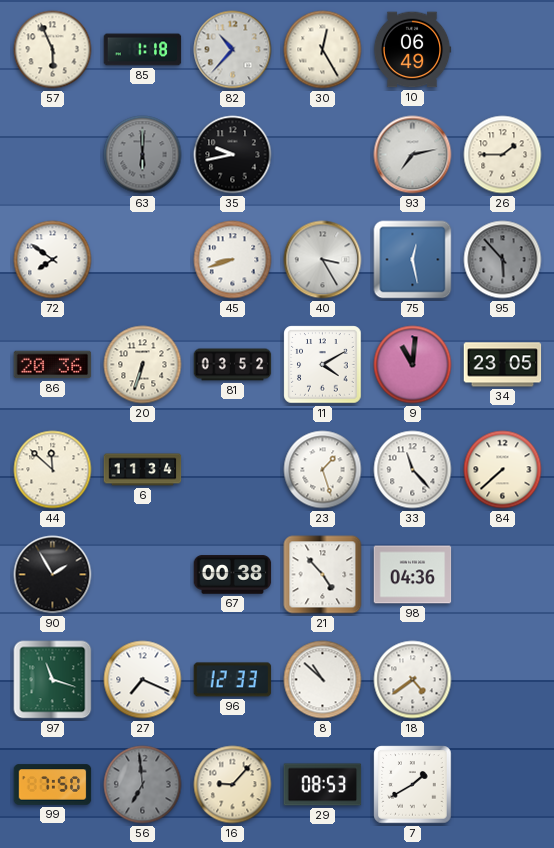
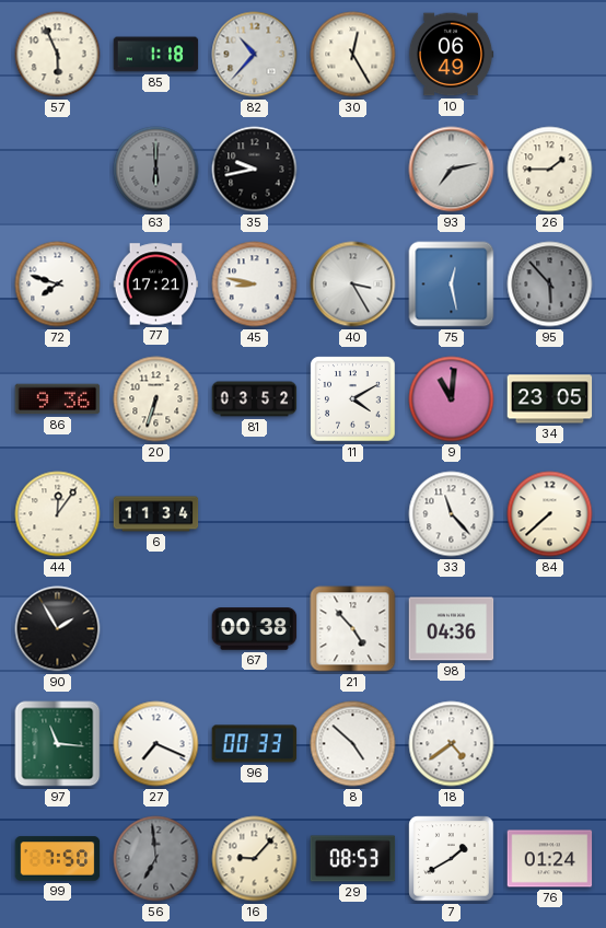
72: 7:51 -> 7:48
77: none -> 17:21
45: 8:42 -> 8:47
86: 20:36 -> 9:36
44: 11:52 -> 12:06
23: 1:27 -> none
97: 11:18 -> 11:16
96: 12:33 -> 00:33
8: 10:52 -> 4:52
76: none -> 01:24
